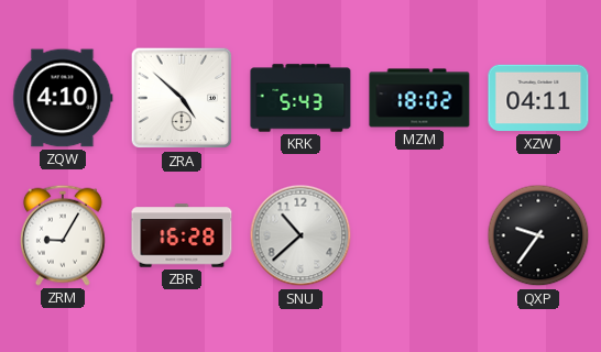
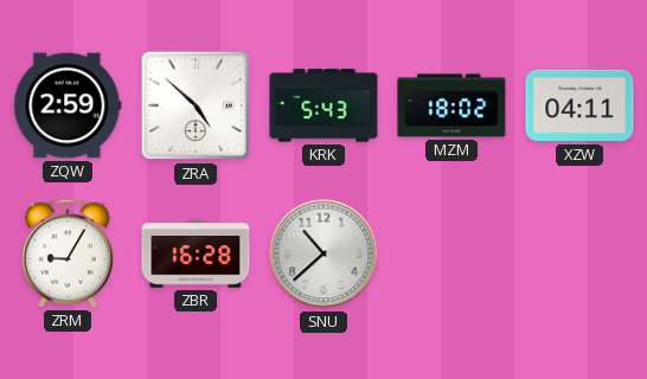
ZQW: 4:10 -> 2:59
QXP: 9:36 -> none
